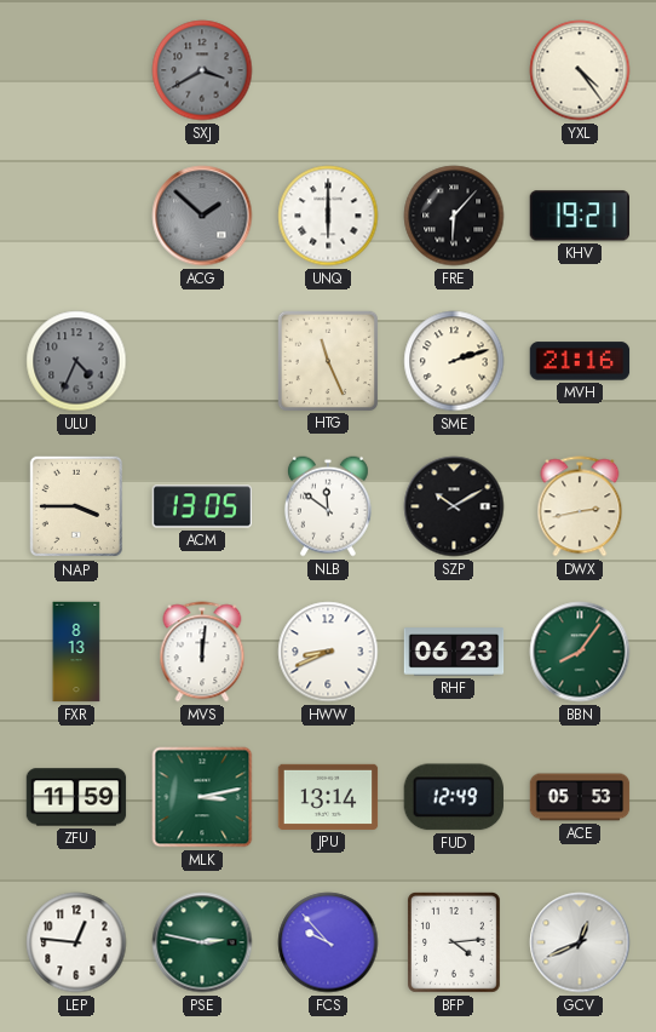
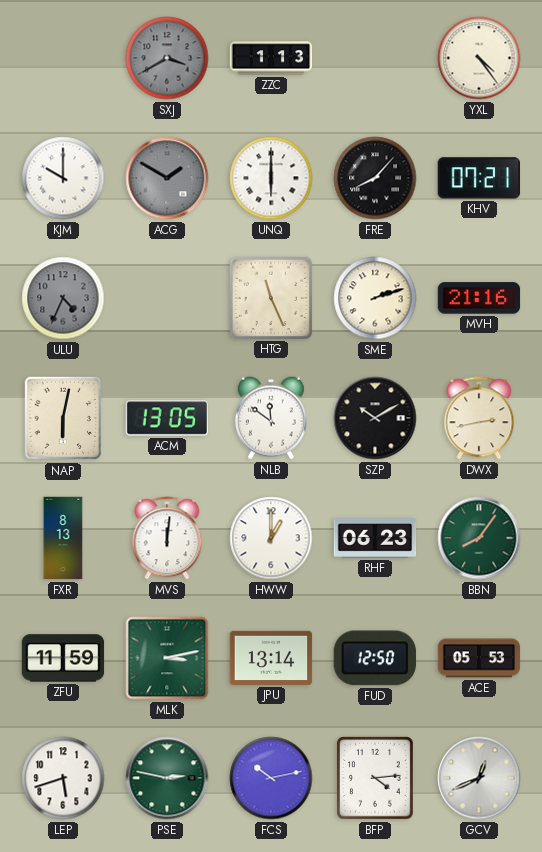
ZZC: none -> 1:13
KJM: none -> 10:00
ACG: 1:52 -> 1:50
FRE: 6:07 -> 8:07
KHV: 19:21 -> 07:21
NAP: 3:45 -> 6:02
HWW: 8:41 -> 1:00
FUD: 12:49 -> 12:50
LEP: 12:46 -> 5:42
FCS: 9:53 -> 10:13
